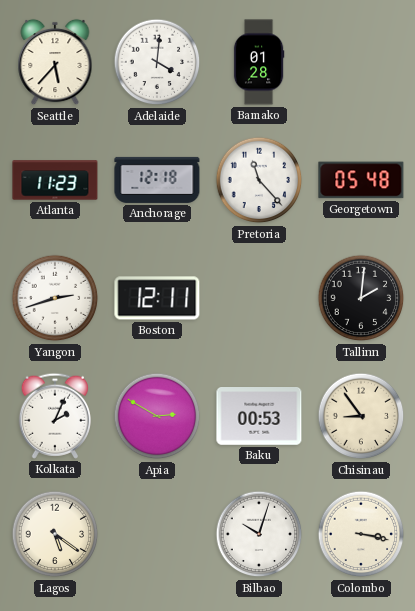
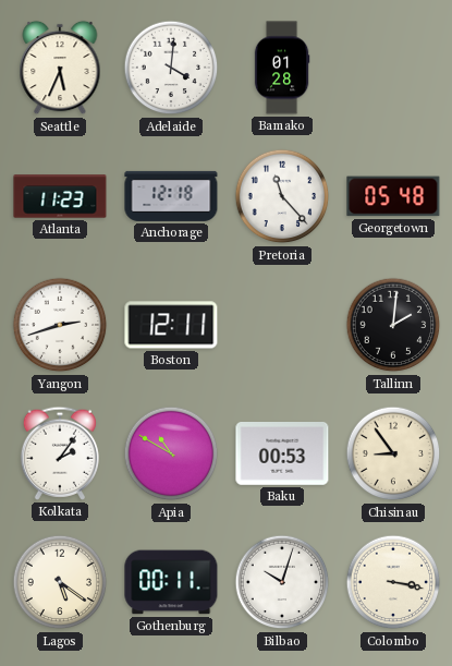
Seattle: 5:37 -> 5:34
Kolkata: 2:04 -> 2:06
Apia: 2:50 -> 10:50
Gothenburg: none -> 00:11
